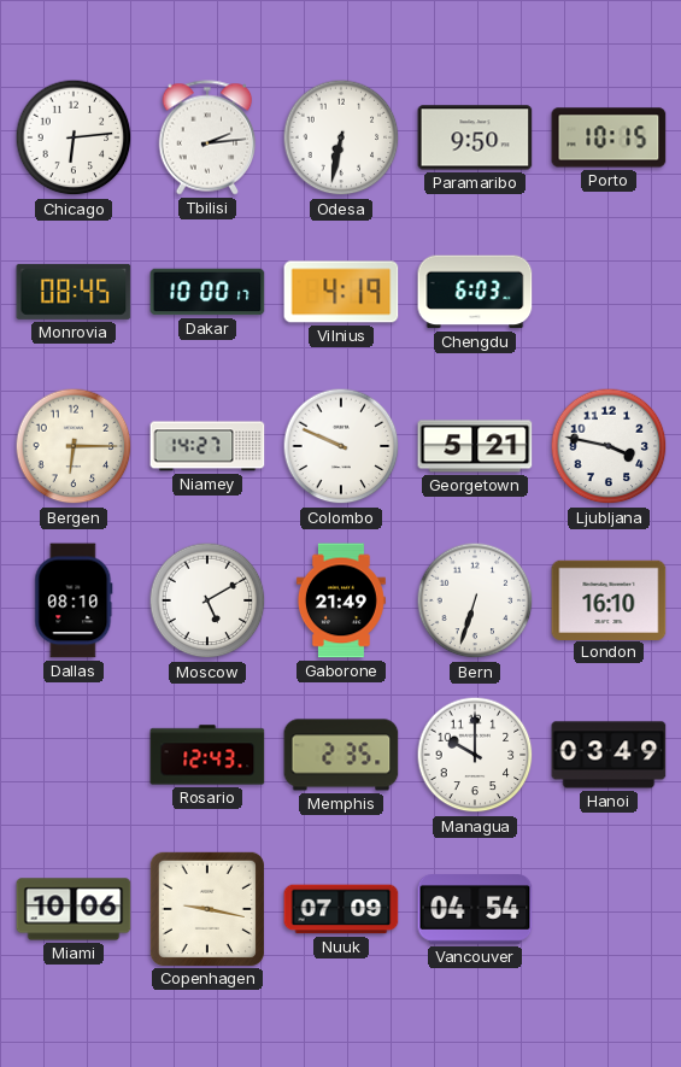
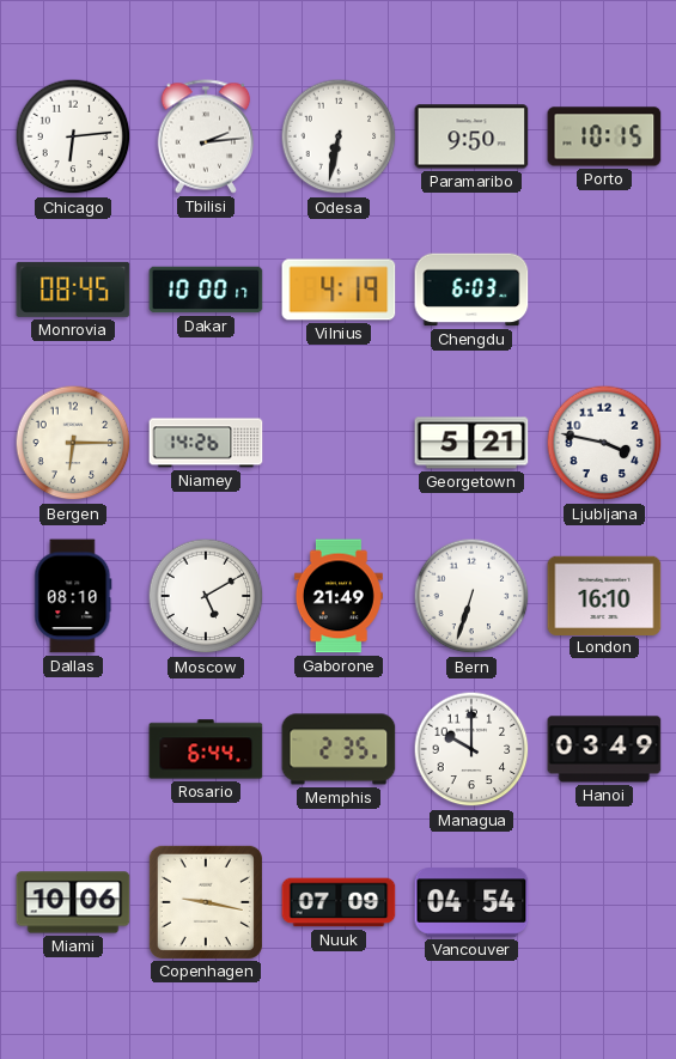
Niamey: 14:27 -> 14:26
Colombo: 9:49 -> none
Rosario: 12:43 -> 6:44
